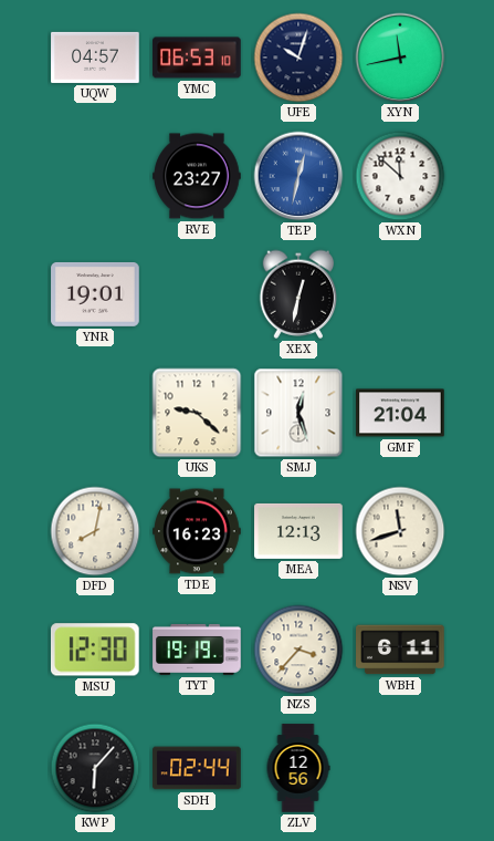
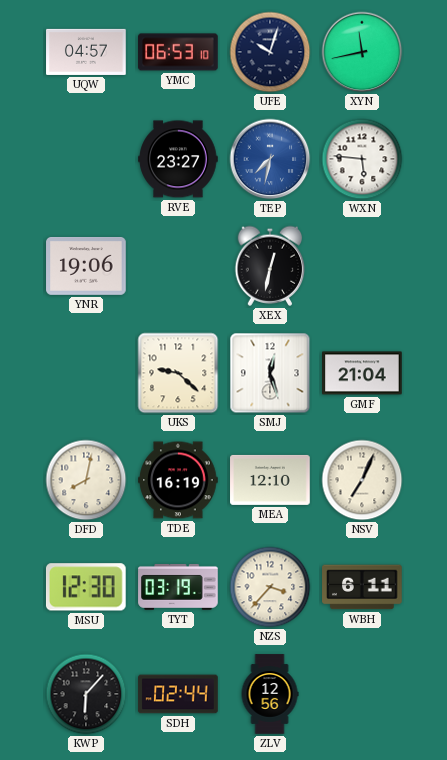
TEP: 12:32 -> 7:32
WXN: 11:52 -> 5:46
YNR: 19:01 -> 19:06
TDE: 16:23 -> 16:19
MEA: 12:13 -> 12:10
NSV: 11:42 -> 7:04
TYT: 19:19 -> 03:19
